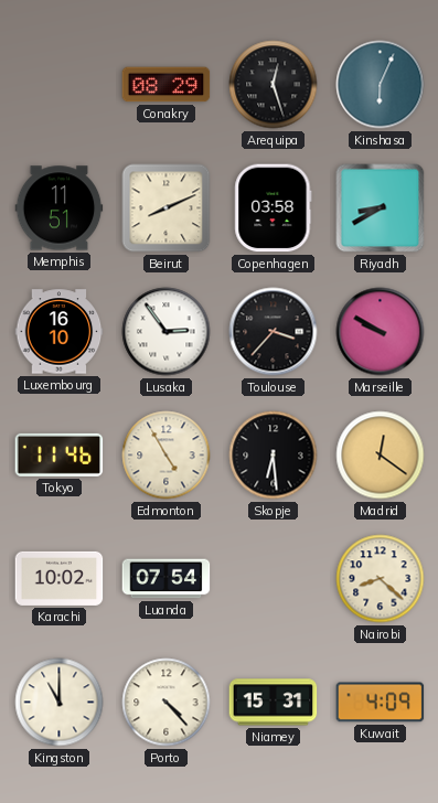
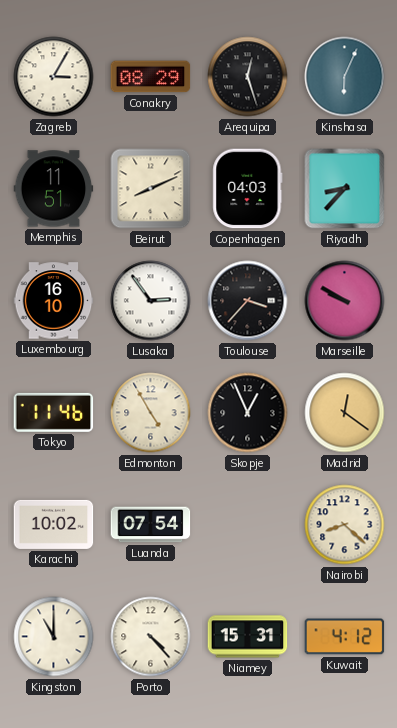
Zagreb: none -> 3:05
Copenhagen: 03:58 -> 04:03
Riyadh: 8:40 -> 8:37
Skopje: 6:29 -> 12:56
Kuwait: 4:09 -> 4:12
